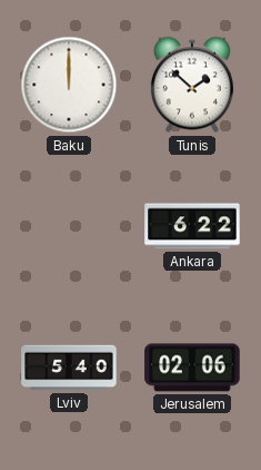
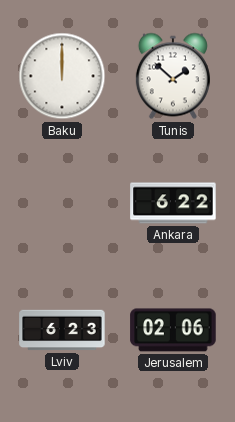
Lviv: 5:40 -> 6:23
